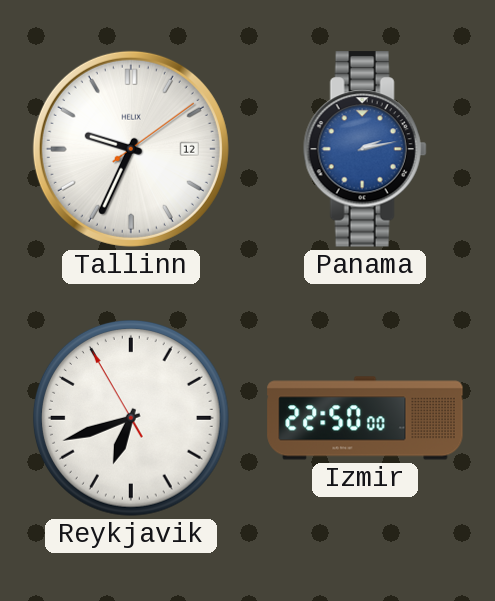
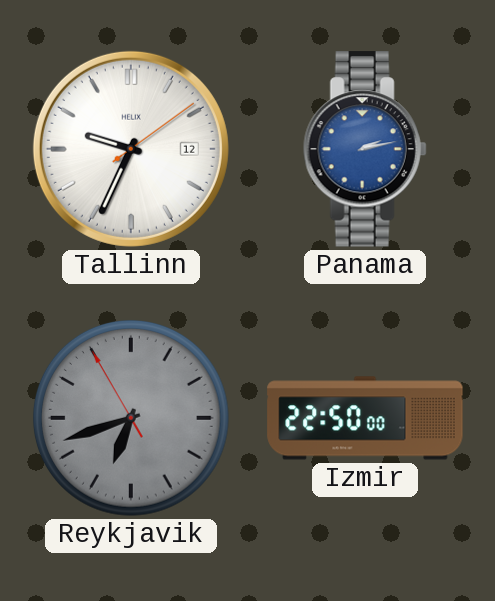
Reykjavik dial: white -> grey
